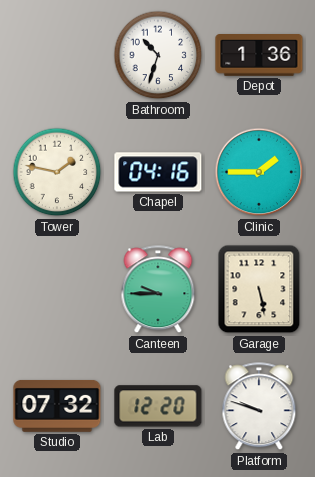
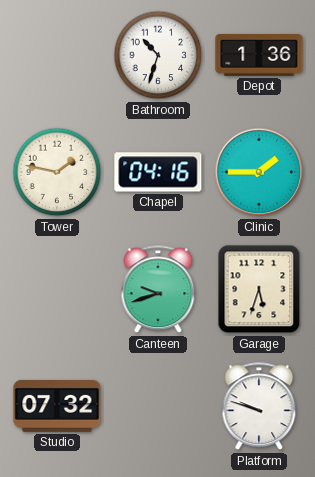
Canteen: 9:45 -> 9:42
Garage: 5:28 -> 5:33
Lab: 12:20 -> none
